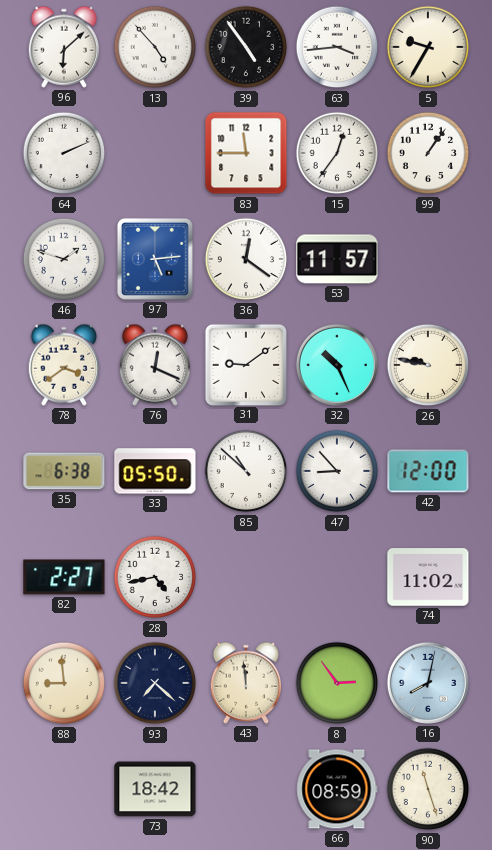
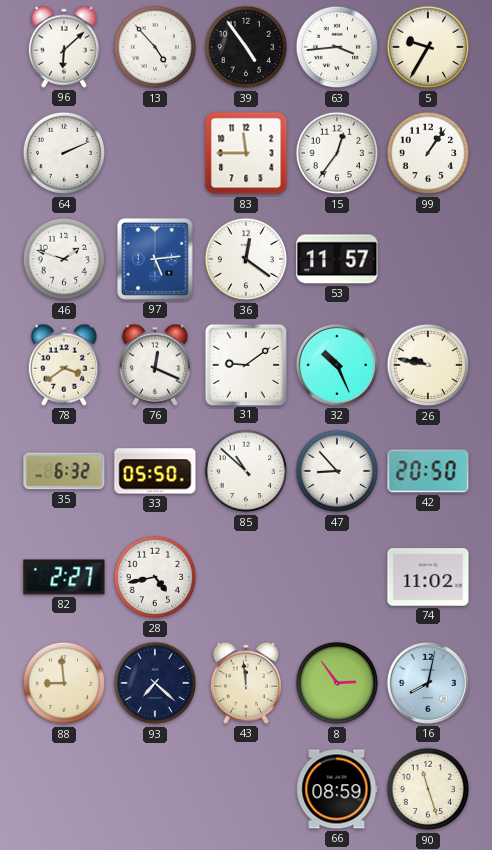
35: 6:38 -> 6:32
42: 12:00 -> 20:50
73: 18:42 -> none
